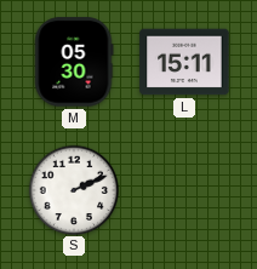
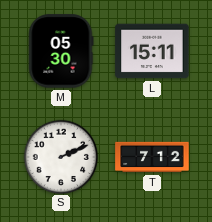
T: none -> 7:12
